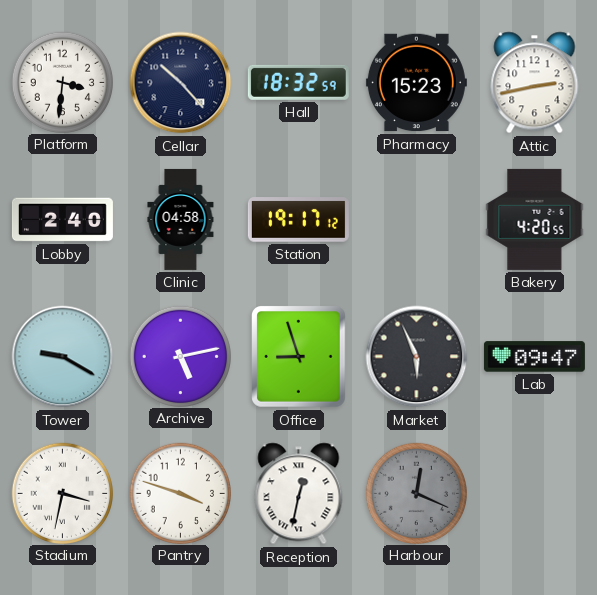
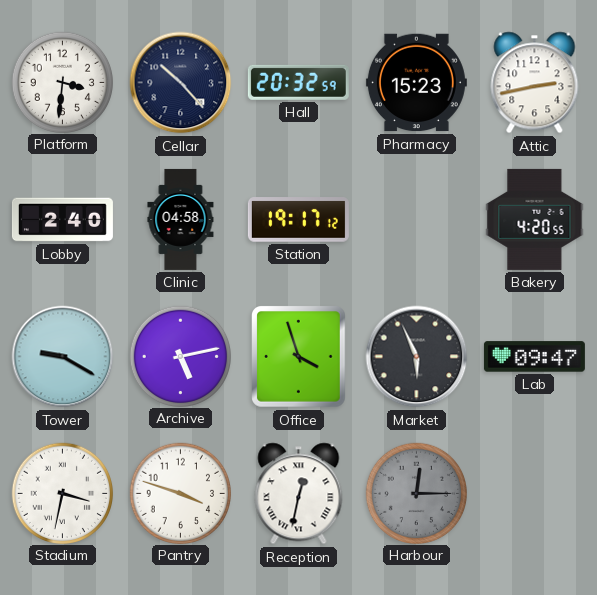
Hall: 18:32 -> 20:32
Office: 8:57 -> 3:57
Harbour: 12:19 -> 12:15
